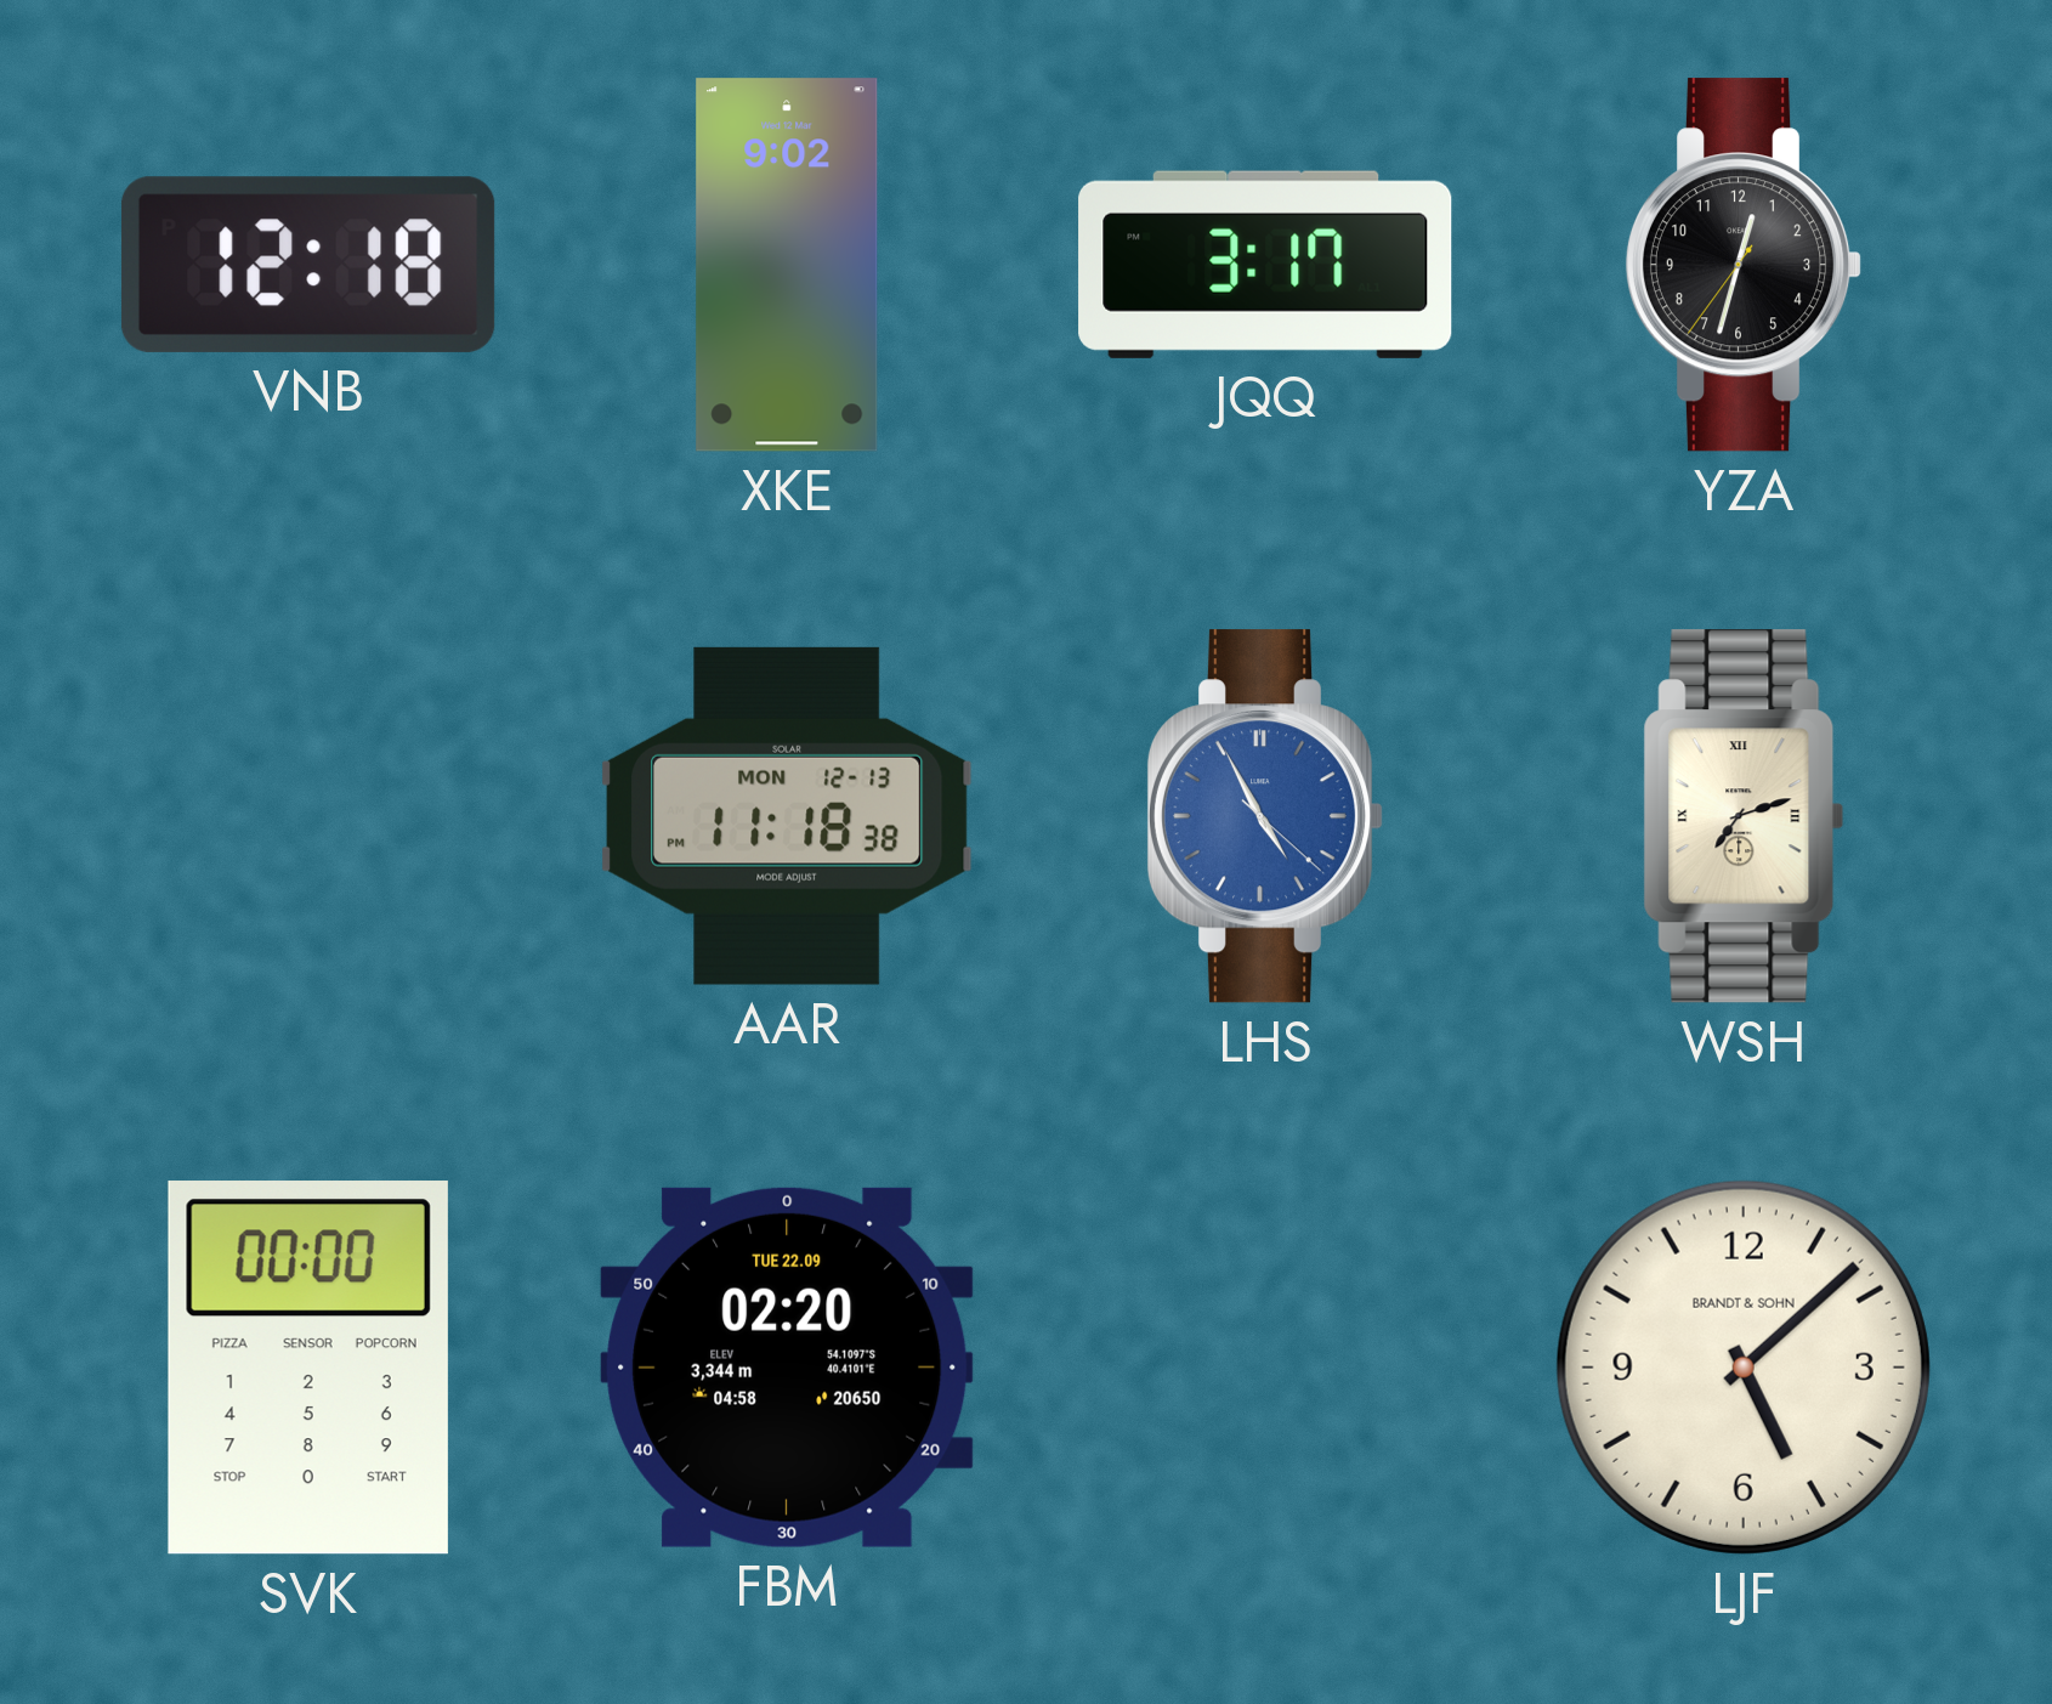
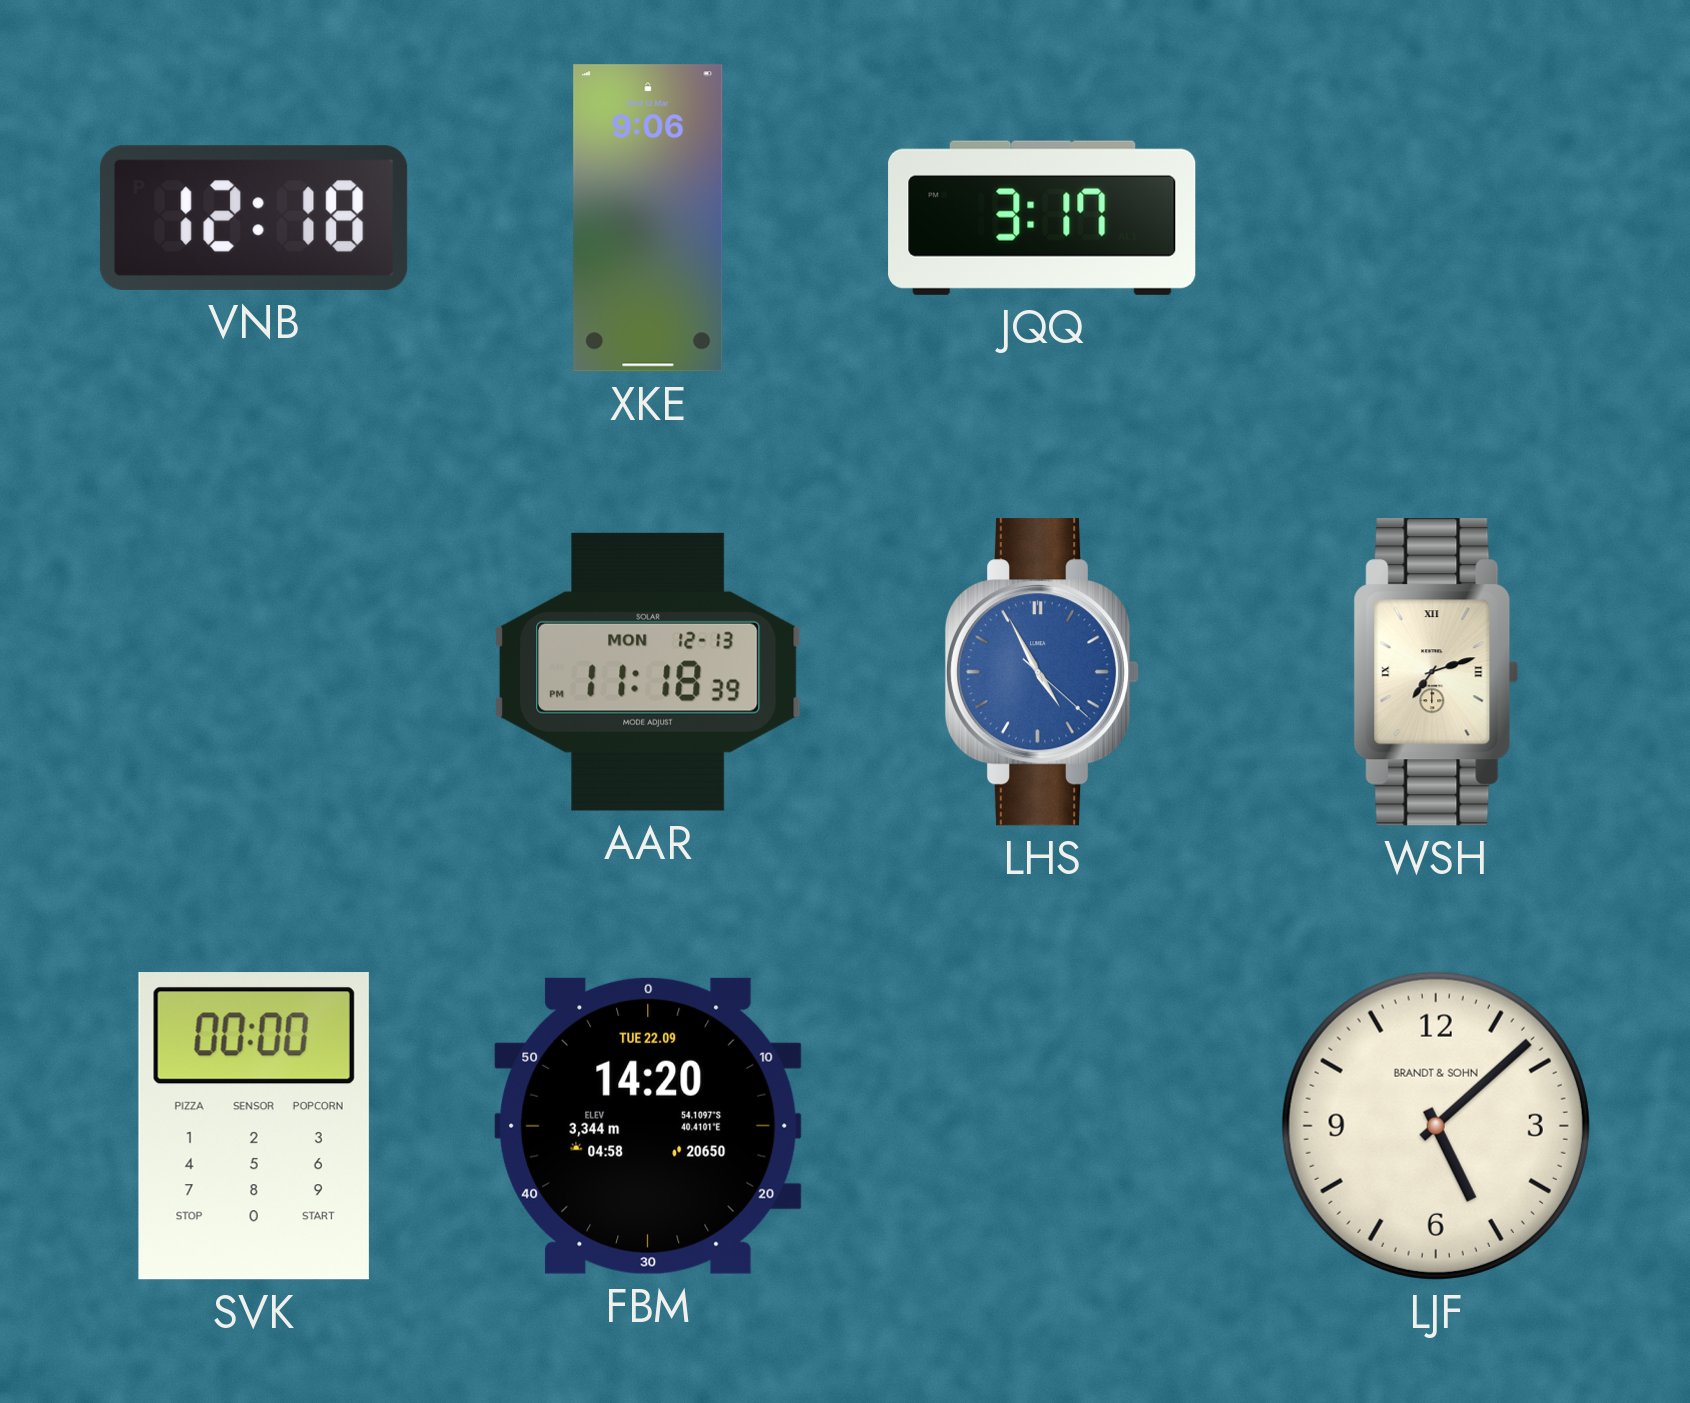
XKE: 9:02 -> 9:06
YZA: 12:32 -> none
AAR: 11:18:38 PM -> 11:18:39 PM
FBM: 02:20 -> 14:20
